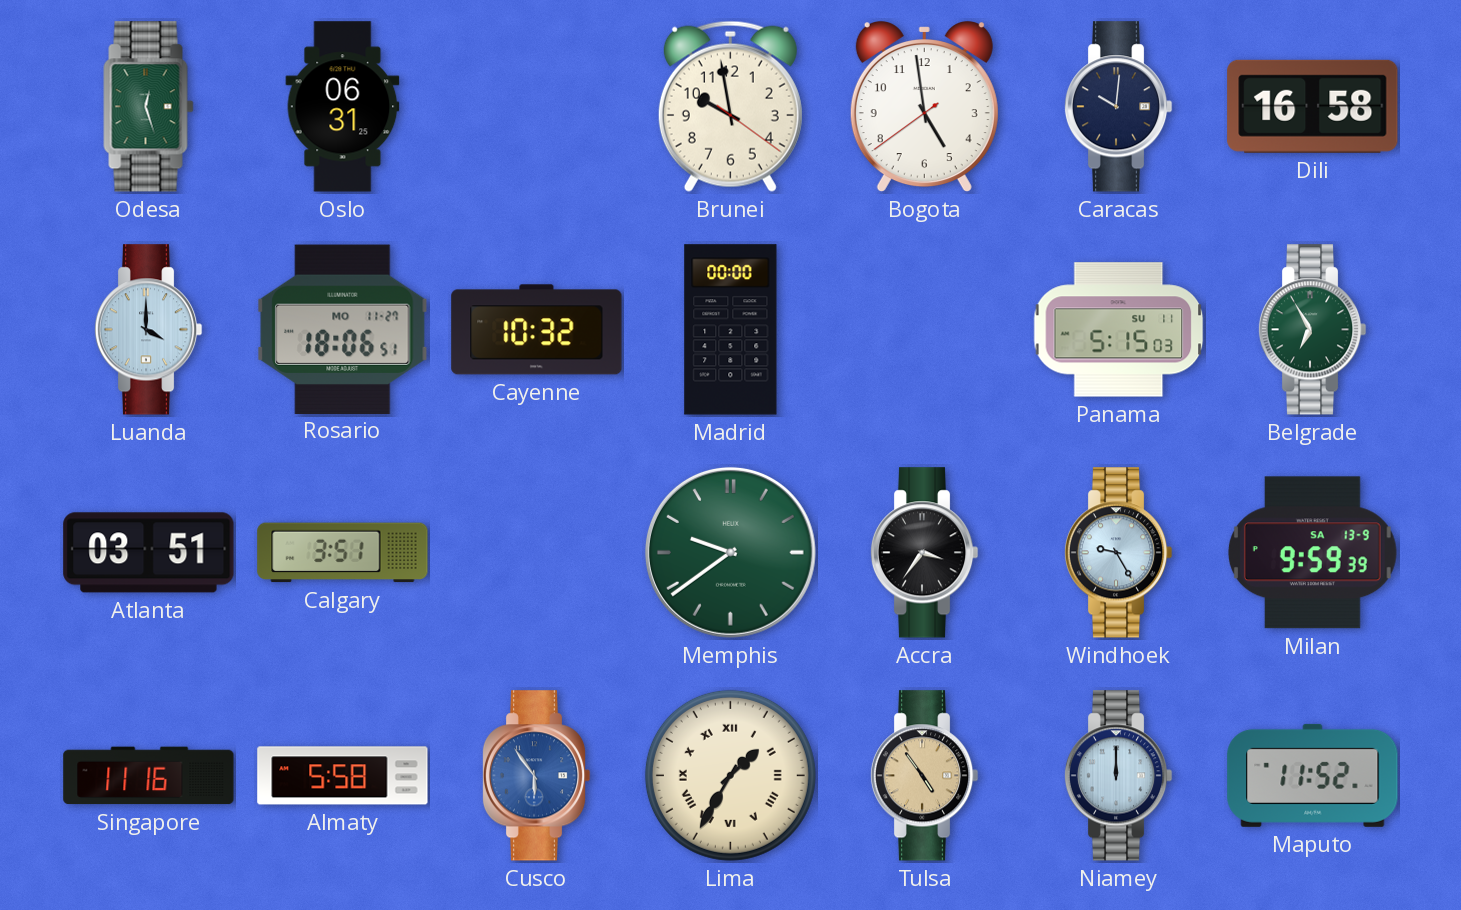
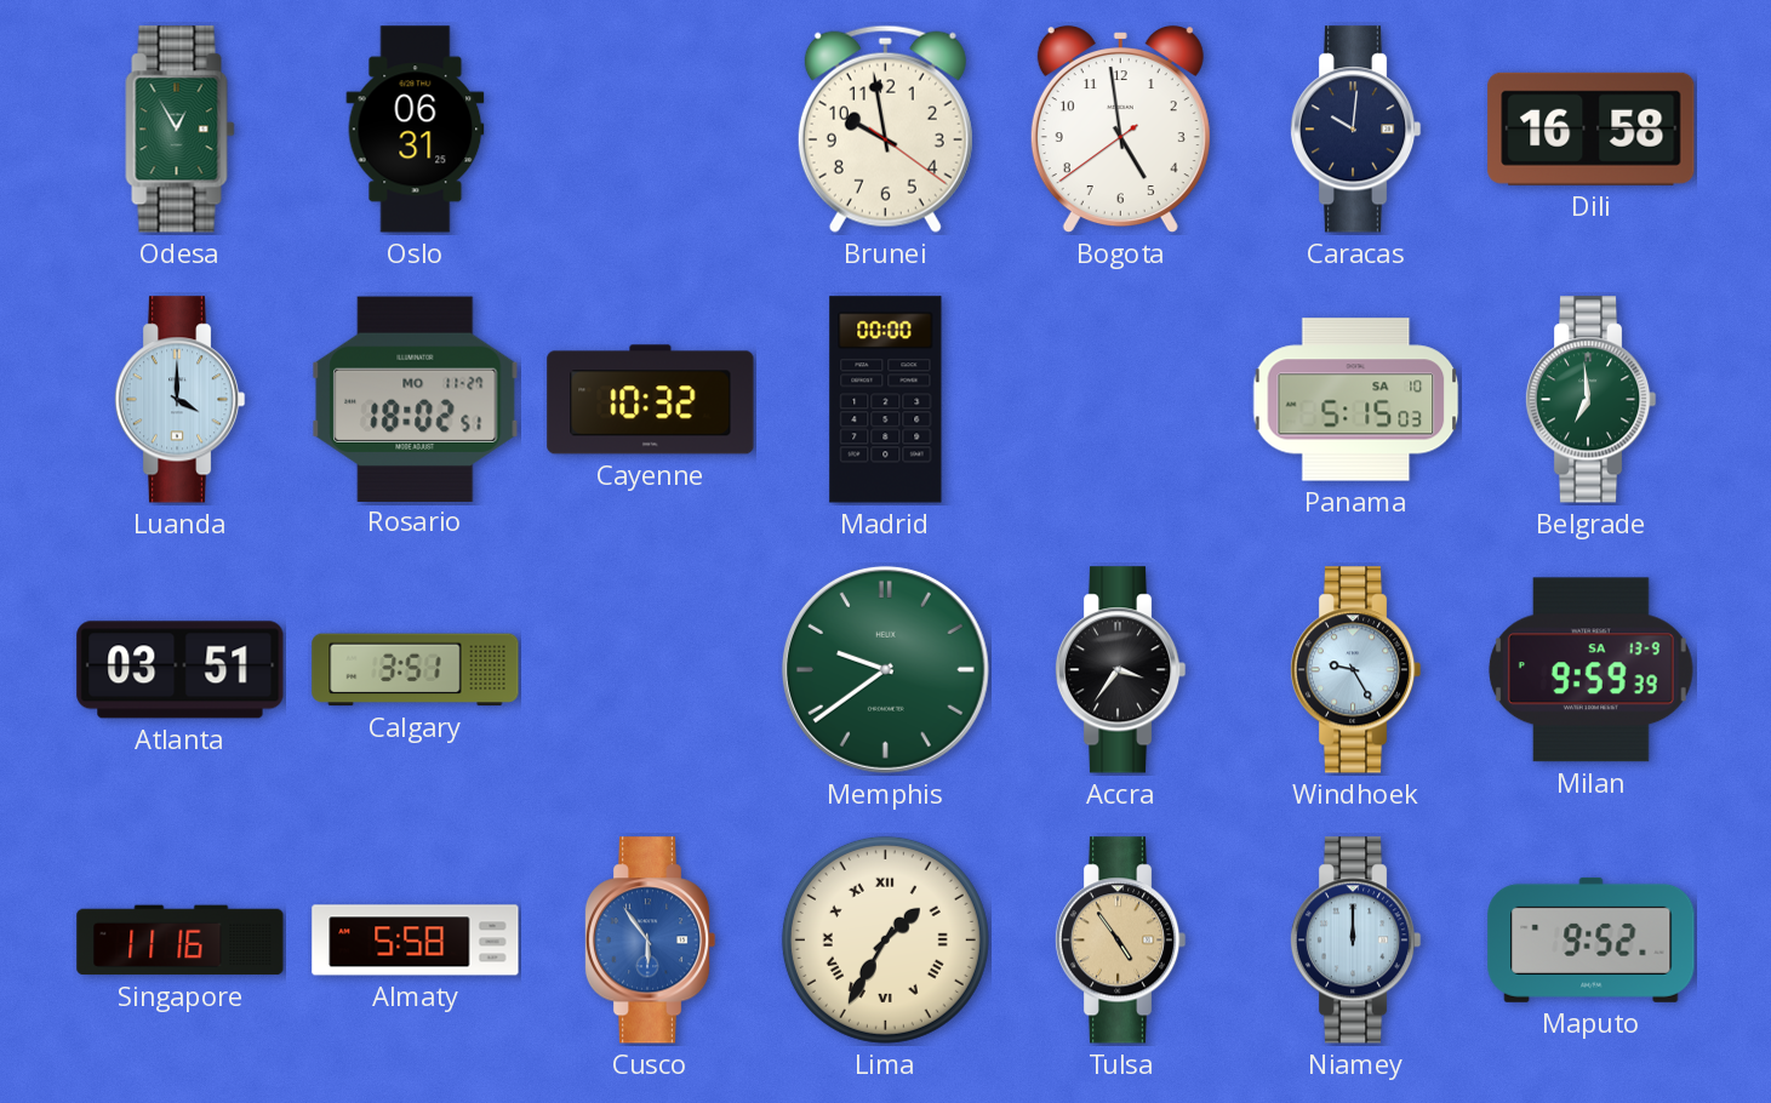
Odesa: 12:27 -> 12:55
Rosario: 18:06 -> 18:02
Panama date: SU 11 -> SA 10
Belgrade: 6:55 -> 6:59
Maputo: 11:52 -> 9:52
